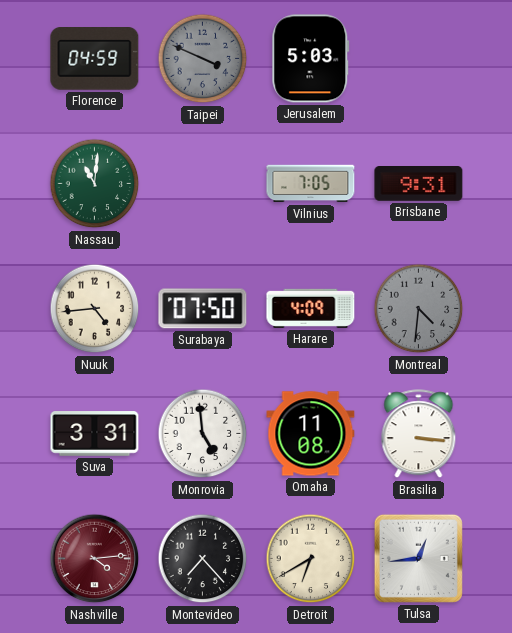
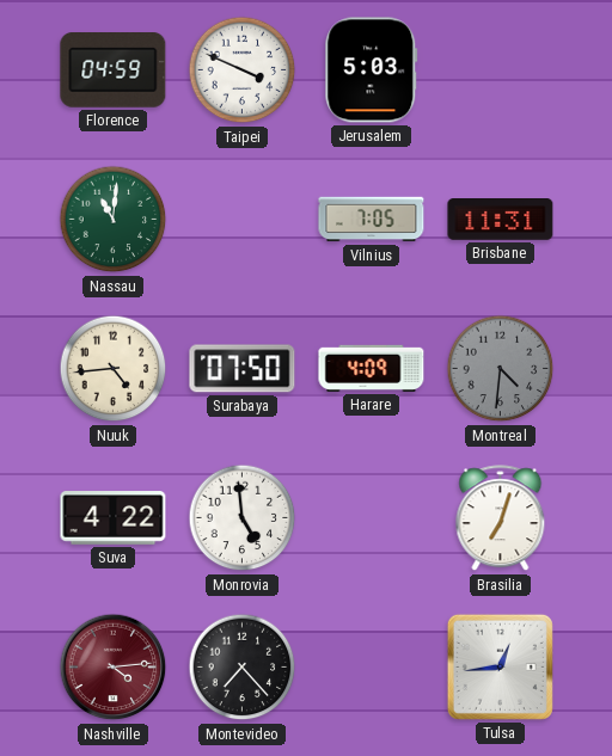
Taipei dial: grey -> white
Brisbane: 9:31 -> 11:31
Suva: 3:31 -> 4:22
Omaha: 11:08 -> none
Brasilia: 3:16 -> 7:03
Detroit: 6:40 -> none
